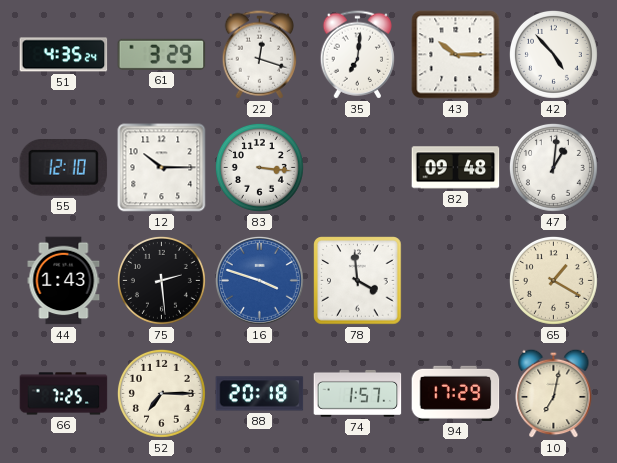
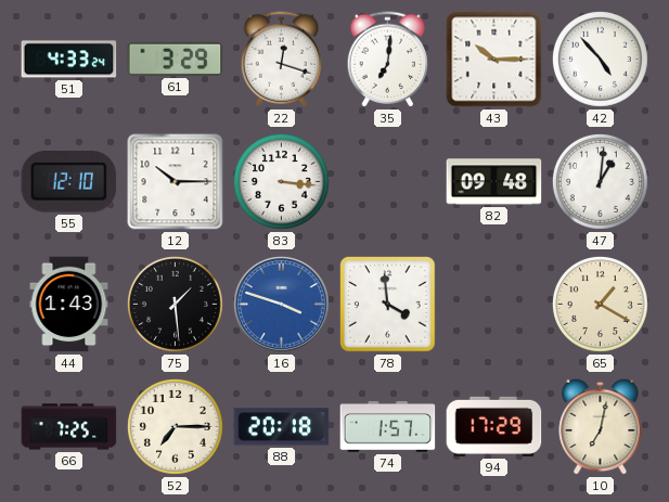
51: 4:35 -> 4:33
75: 2:29 -> 1:29
